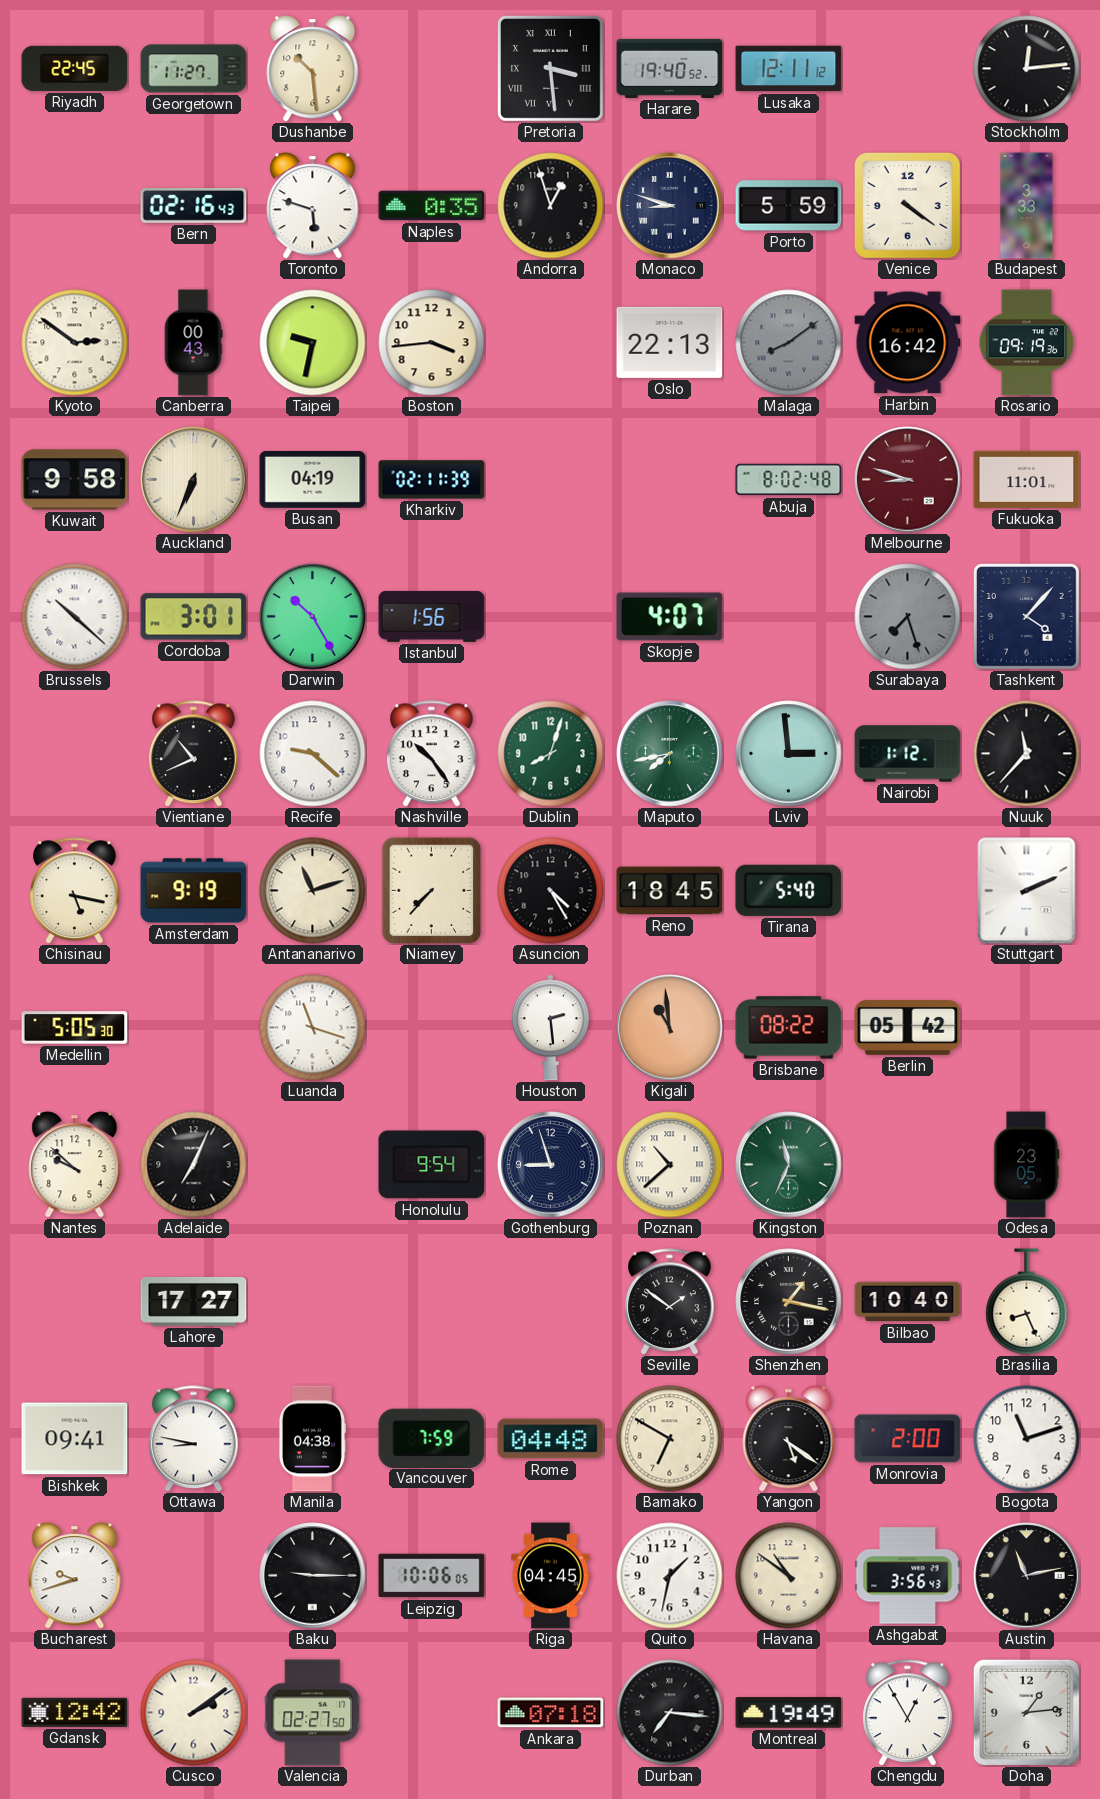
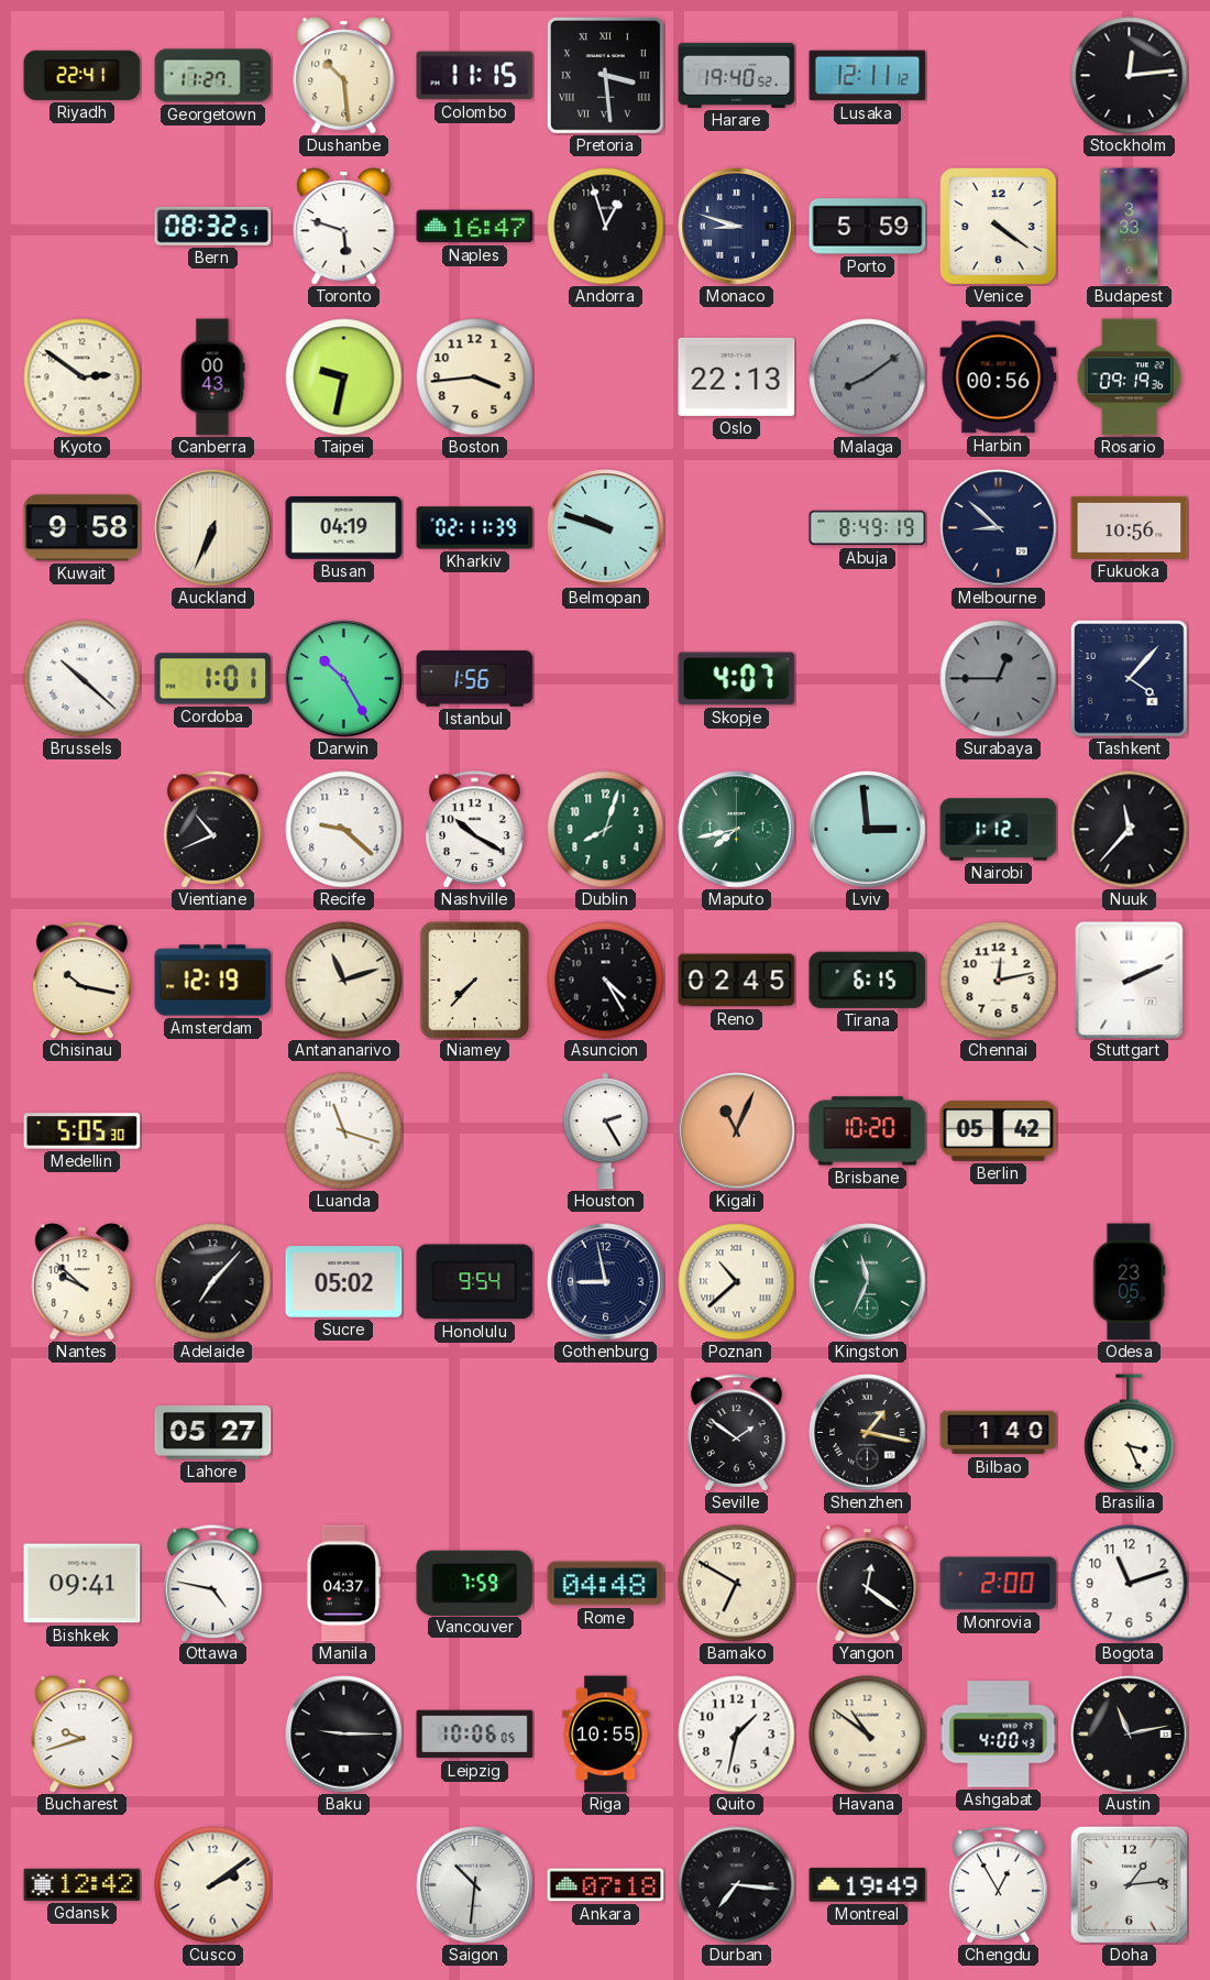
Riyadh: 22:45 -> 22:41
Colombo: none -> 11:15
Bern: 02:16 -> 08:32
Naples: 0:35 -> 16:47
Harbin: 16:42 -> 00:56
Belmopan: none -> 9:48
Abuja: 8:02 -> 8:49
Melbourne: 8:48 -> 8:52
Melbourne dial: burgundy -> navy
Fukuoka: 11:01 -> 10:56
Cordoba: 3:01 -> 1:01
Surabaya: 7:27 -> 12:45
Nashville: 10:24 -> 10:20
Chisinau: 5:17 -> 10:17
Amsterdam: 9:19 -> 12:19
Reno: 18:45 -> 02:45
Tirana: 5:40 -> 6:15
Chennai: none -> 12:13
Houston: 2:29 -> 2:25
Kigali: 10:59 -> 11:04
Brisbane: 08:22 -> 10:20
Adelaide: 7:04 -> 7:07
Sucre: none -> 05:02
Gothenburg: 8:57 -> 8:58
Lahore: 17:27 -> 05:27
Bilbao: 10:40 -> 1:40
Brasilia: 8:26 -> 3:26
Ottawa: 8:47 -> 4:47
Manila: 04:38 -> 04:37
Yangon: 5:21 -> 12:21
Riga: 04:45 -> 10:55
Ashgabat: 3:56 -> 4:00
Valencia: 02:27 -> none
Saigon: none -> 10:31
